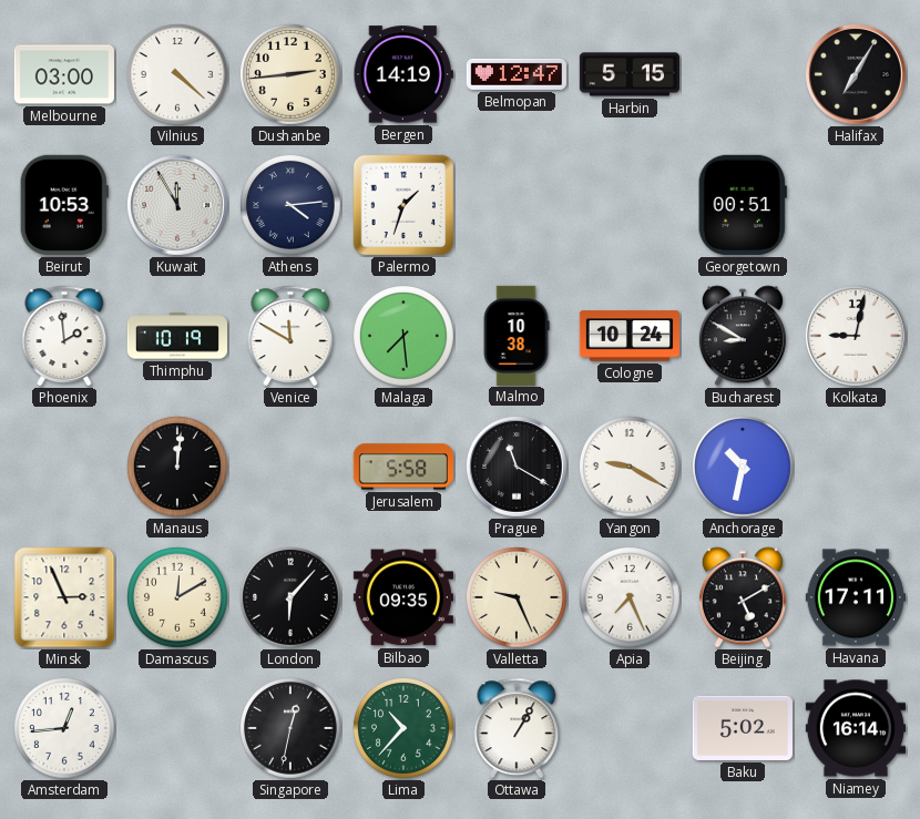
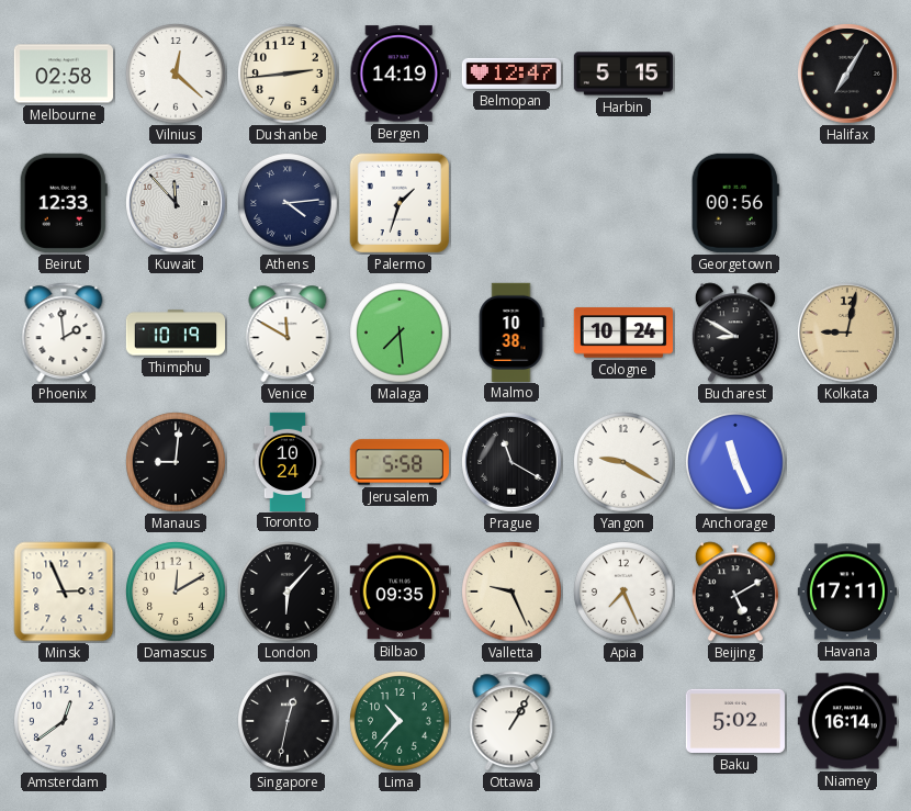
Melbourne: 03:00 -> 02:58
Vilnius: 4:22 -> 12:22
Beirut: 10:53 -> 12:33
Kuwait: 11:55 -> 11:53
Georgetown: 00:51 -> 00:56
Kolkata dial: white -> champagne
Manaus: 12:01 -> 9:01
Toronto: none -> 10:24
Anchorage: 10:32 -> 11:26
Amsterdam: 12:44 -> 12:39
